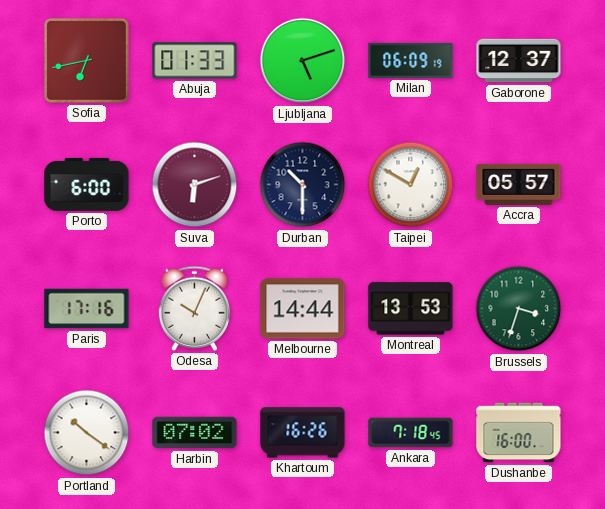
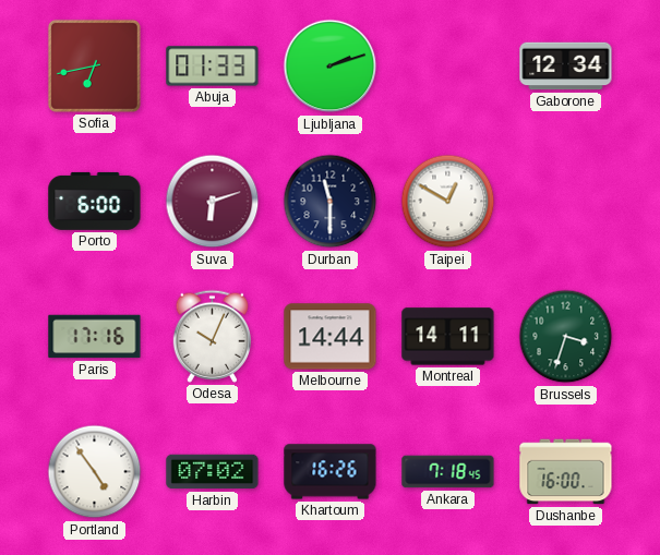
Ljubljana: 5:12 -> 2:12
Milan: 06:09 -> none
Gaborone: 12:37 -> 12:34
Durban: 10:30 -> 11:30
Accra: 05:57 -> none
Montreal: 13:53 -> 14:11
Portland: 10:21 -> 4:54
